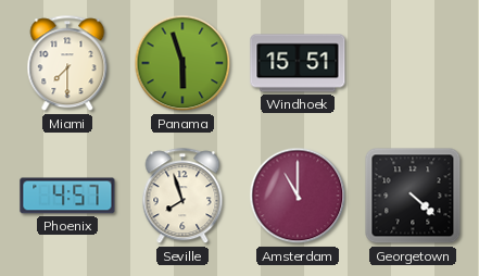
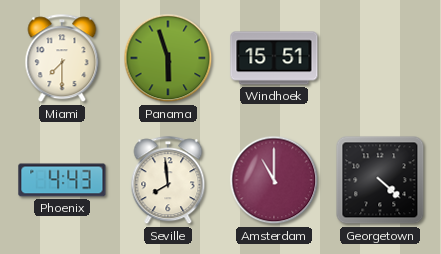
Phoenix: 4:57 -> 4:43
Seville: 7:57 -> 7:59
